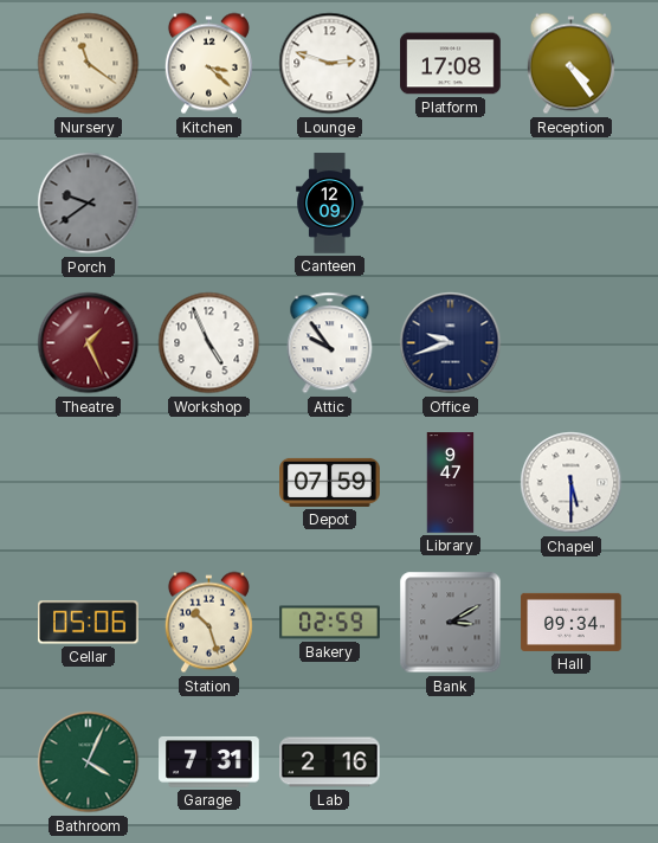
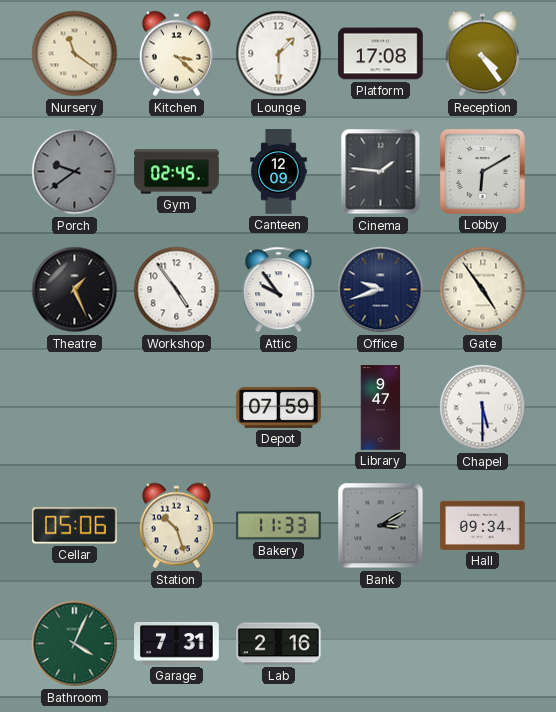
Lounge: 2:48 -> 1:30
Gym: none -> 02:45
Cinema: none -> 1:46
Lobby: none -> 6:10
Theatre dial: burgundy -> black
Workshop: 4:56 -> 4:54
Gate: none -> 4:54
Bakery: 02:59 -> 11:33
